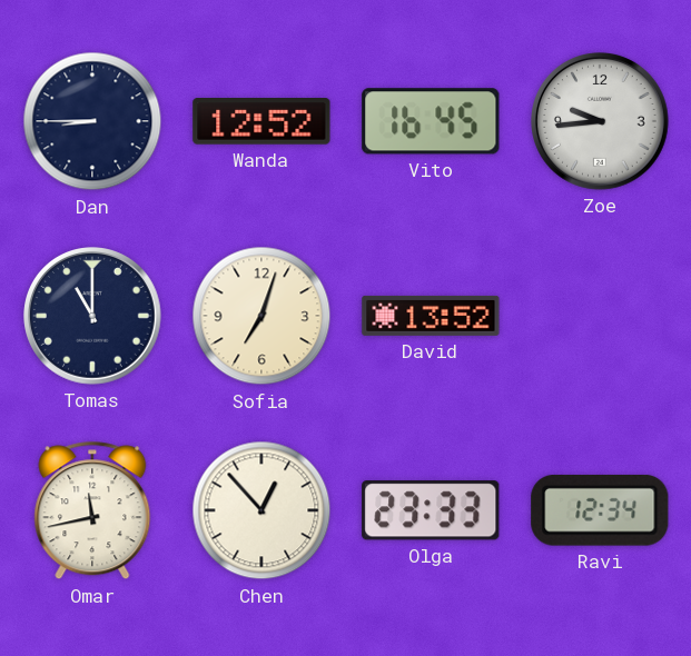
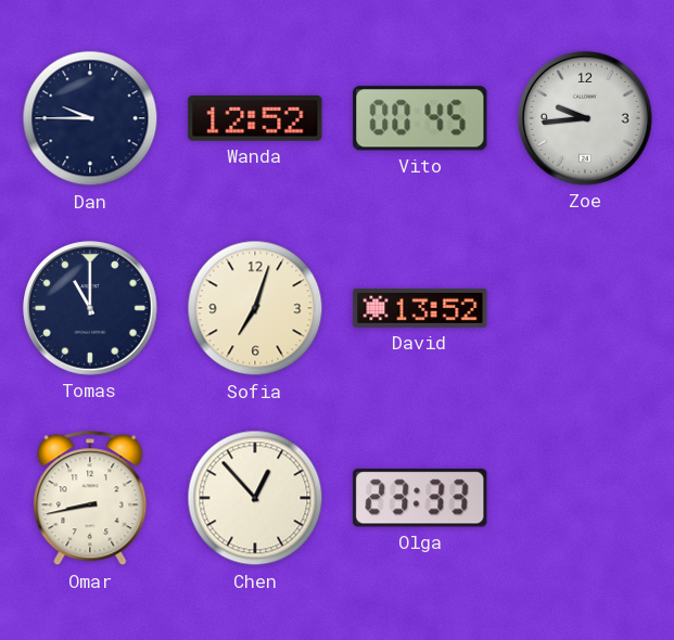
Dan: 8:45 -> 9:45
Vito: 16:45 -> 00:45
Omar: 11:43 -> 8:43
Ravi: 12:34 -> none
